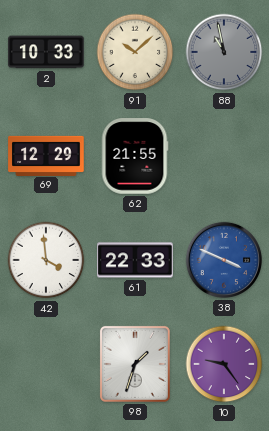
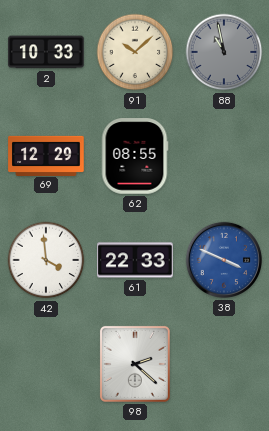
62: 21:55 -> 08:55
98: 1:33 -> 2:22
10: 9:24 -> none
